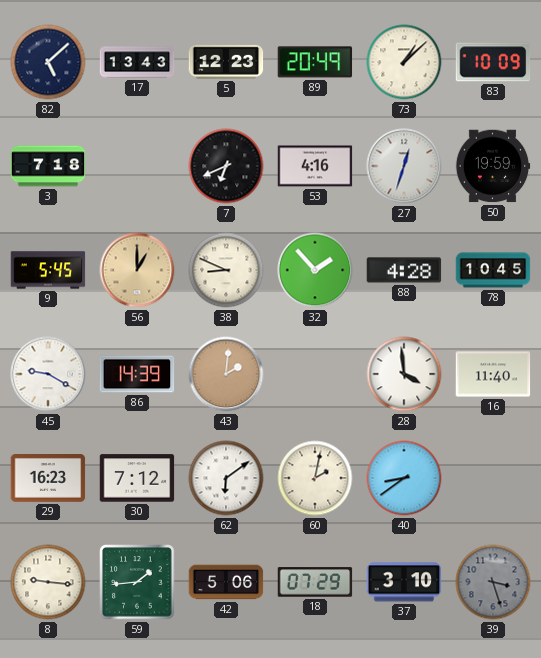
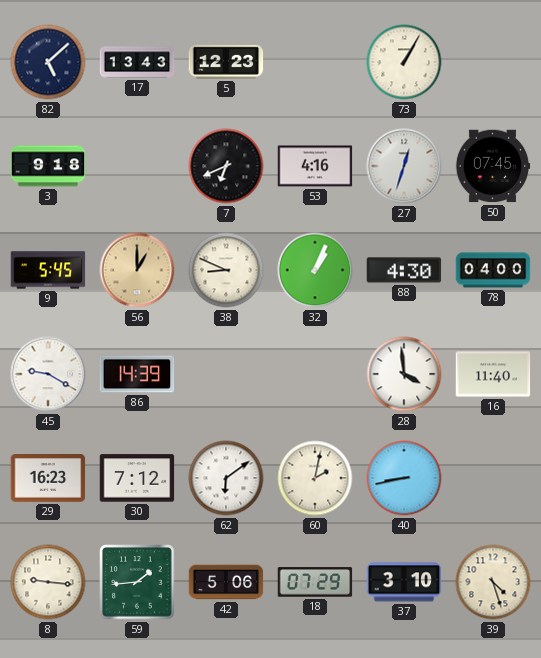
89: 20:49 -> none
73: 1:08 -> 1:05
83: 10:09 -> none
3: 7:18 -> 9:18
50: 19:59 -> 07:45
32: 1:53 -> 1:04
88: 4:28 -> 4:30
78: 10:45 -> 04:00
43: 2:01 -> none
40: 8:39 -> 8:43
39: 3:27 -> 4:27
39 dial: grey -> cream
